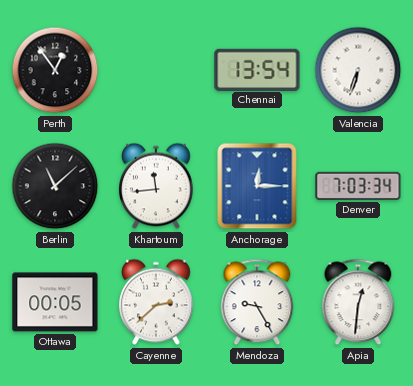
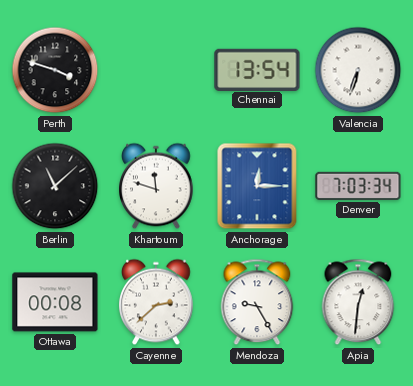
Perth: 12:54 -> 3:48
Khartoum: 11:44 -> 11:48
Ottawa: 00:05 -> 00:08
